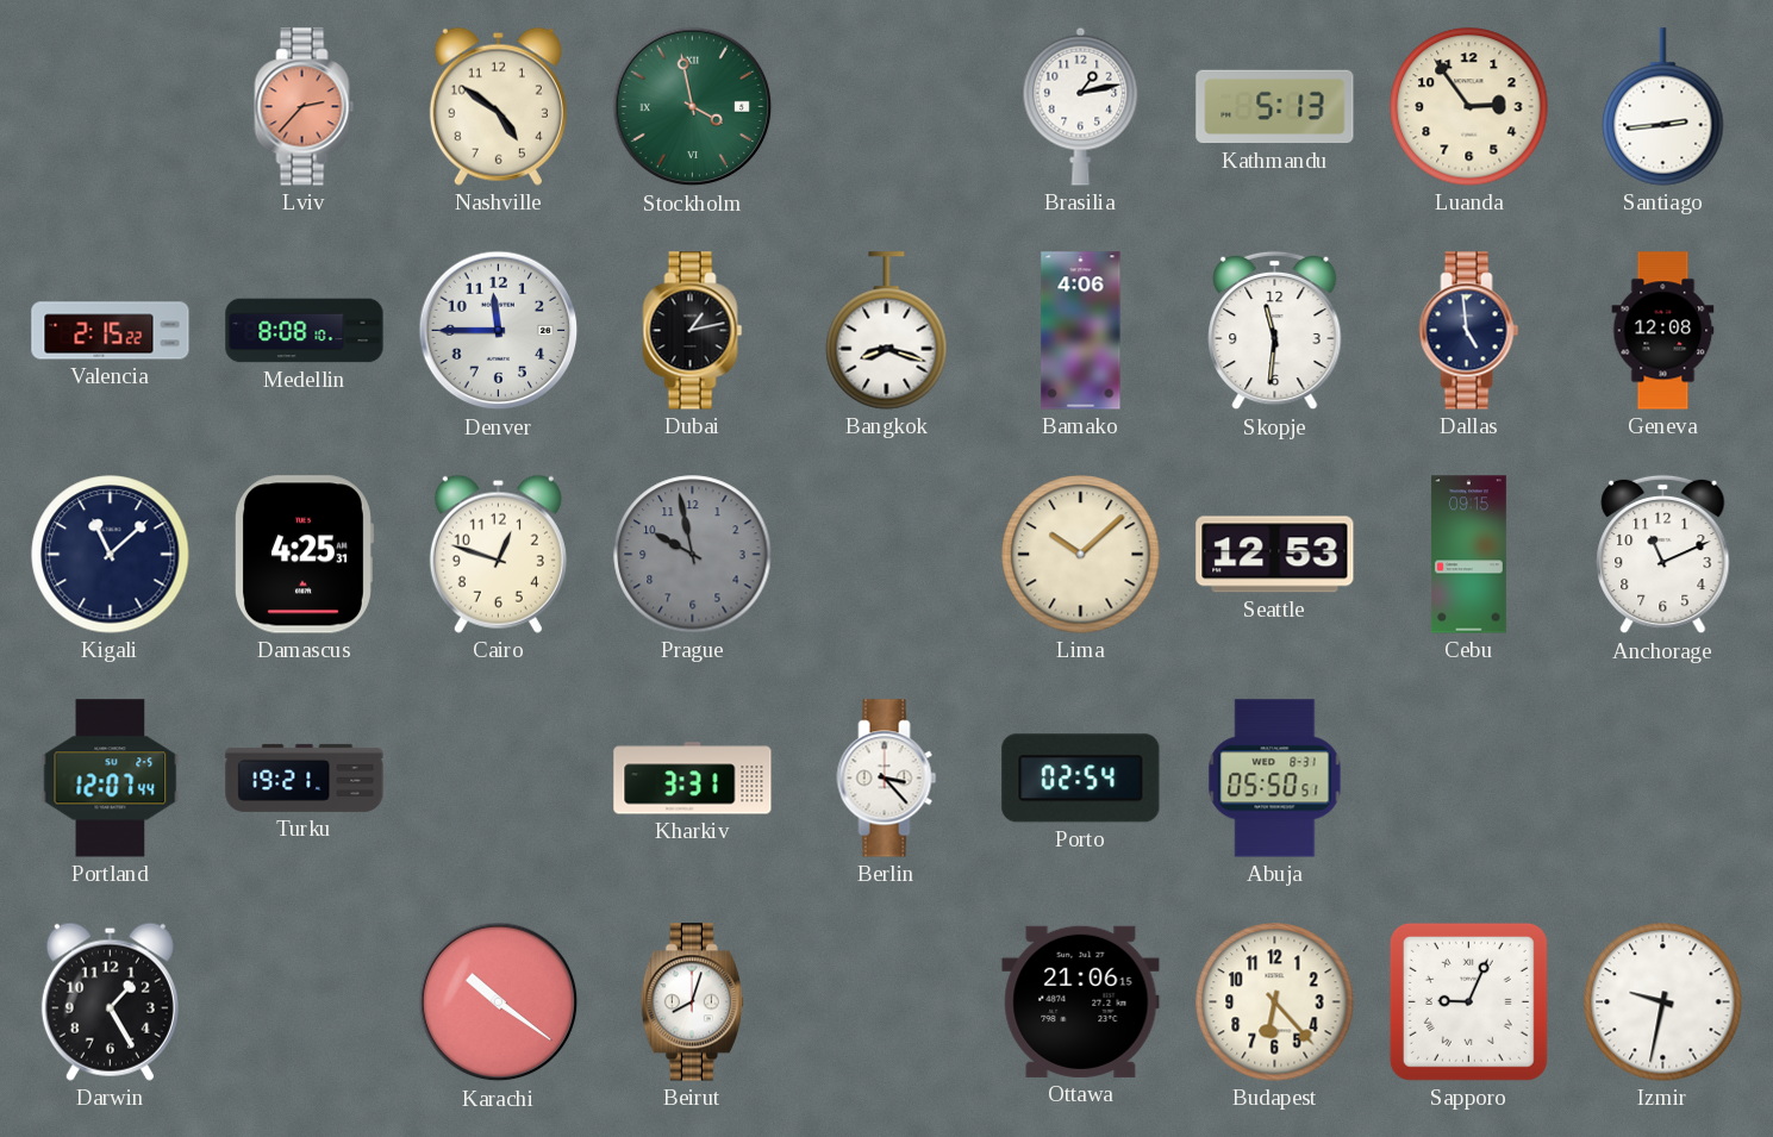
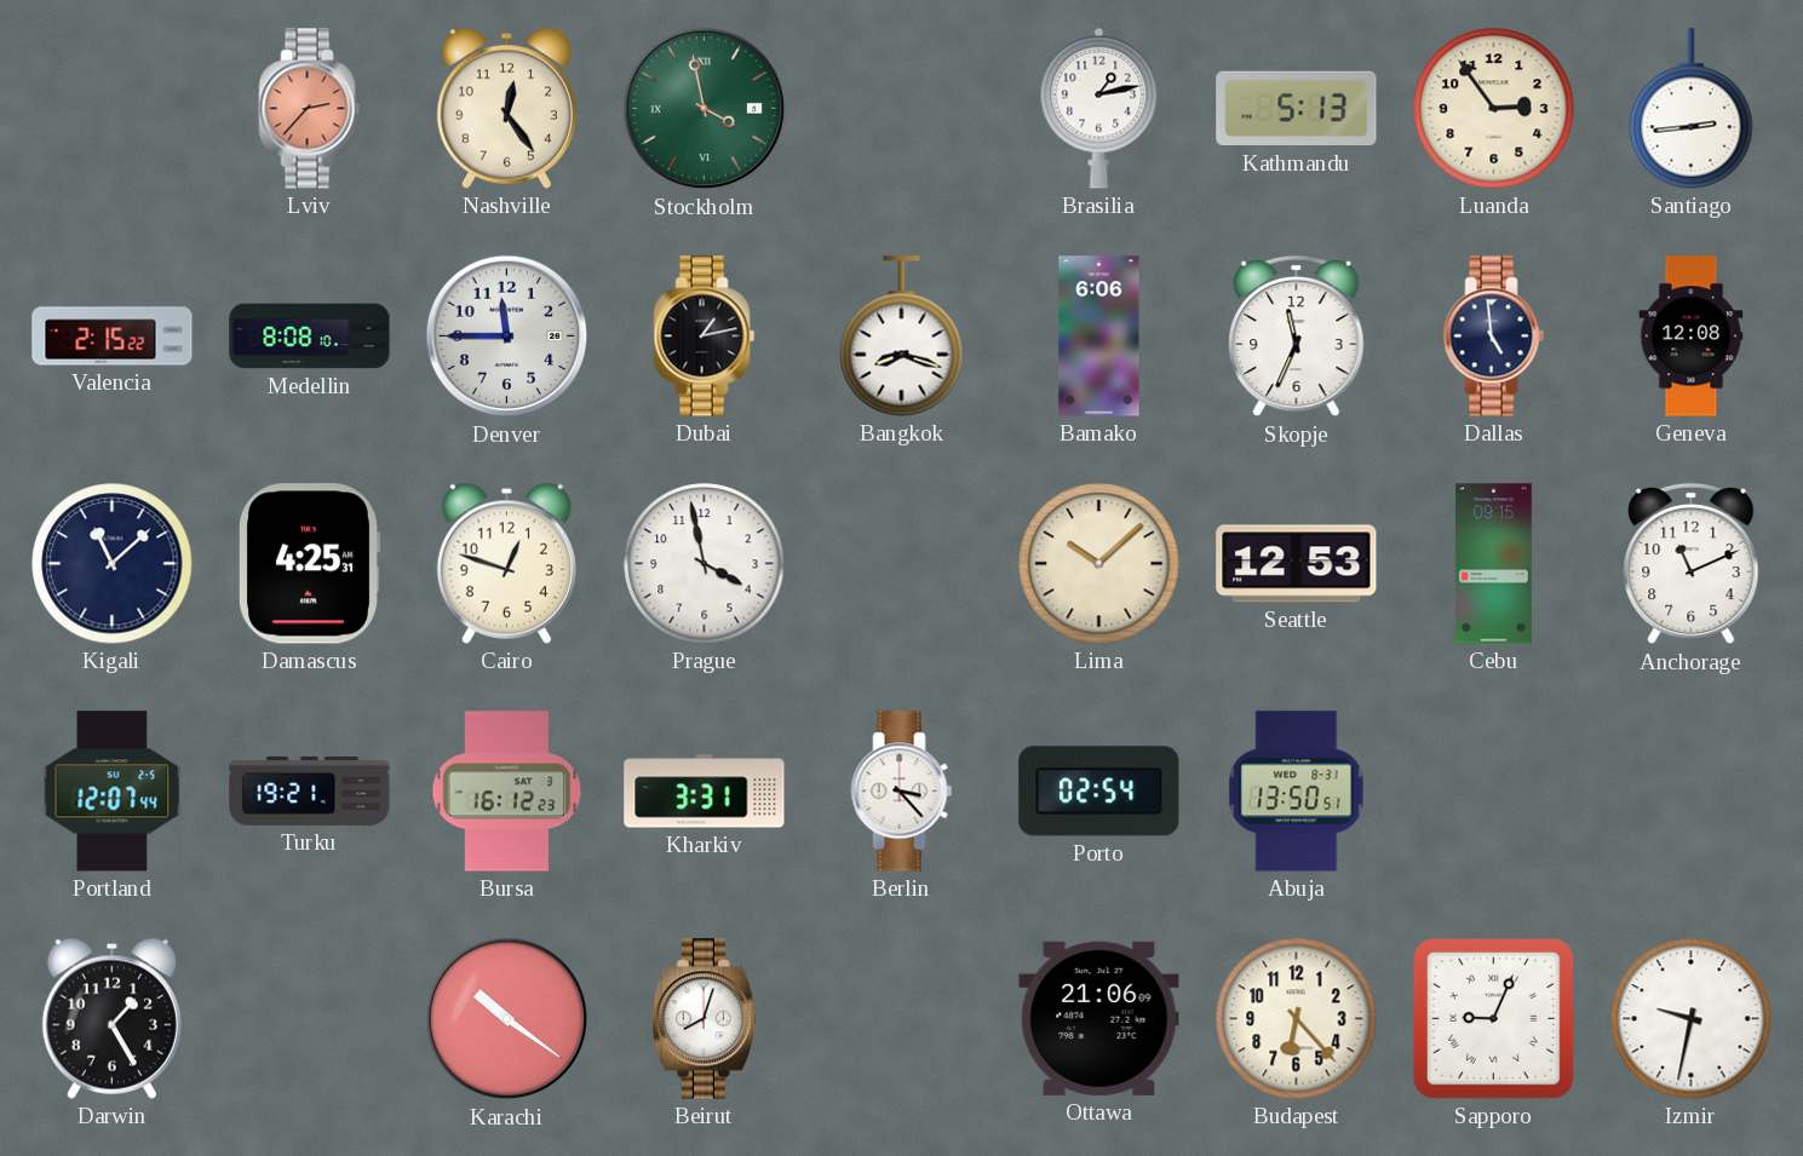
Nashville: 4:51 -> 12:24
Bamako: 4:06 -> 6:06
Skopje: 11:31 -> 11:34
Prague: 9:58 -> 3:58
Prague dial: grey -> white
Bursa: none -> 16:12
Abuja: 05:50 -> 13:50
Ottawa: 21:06:15 -> 21:06:09
